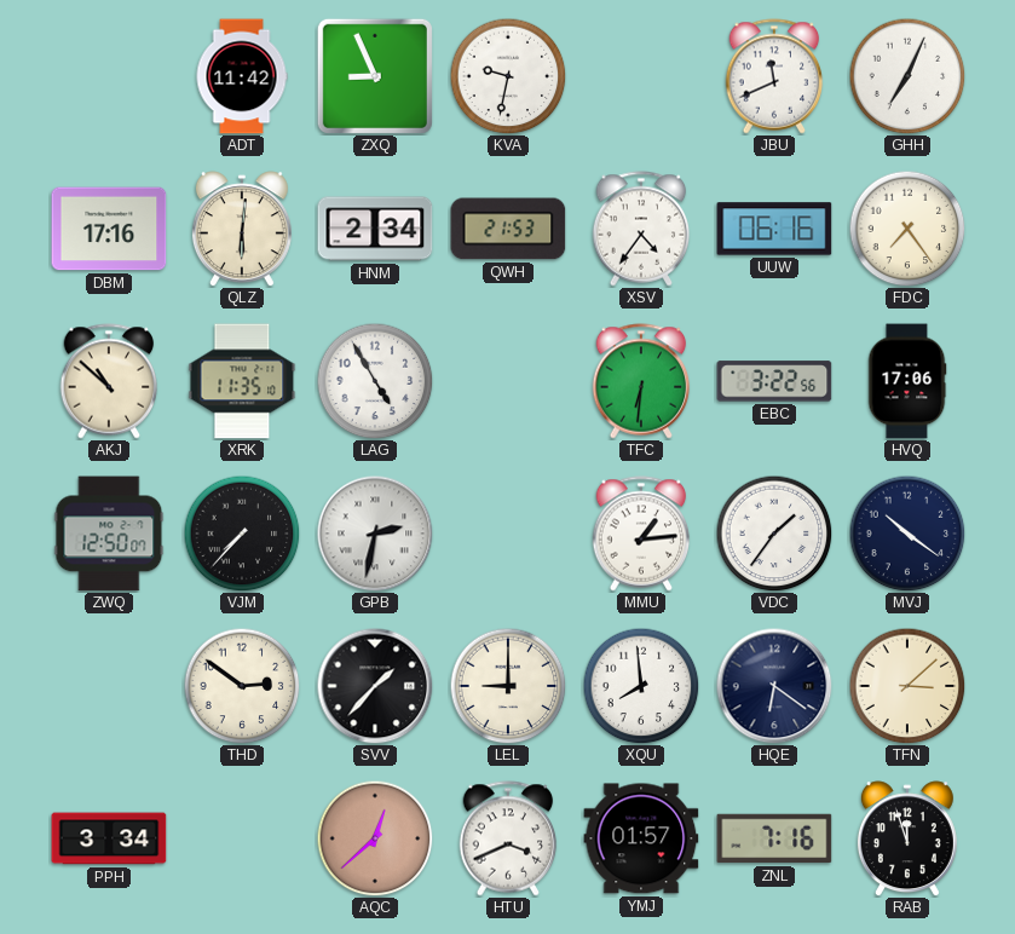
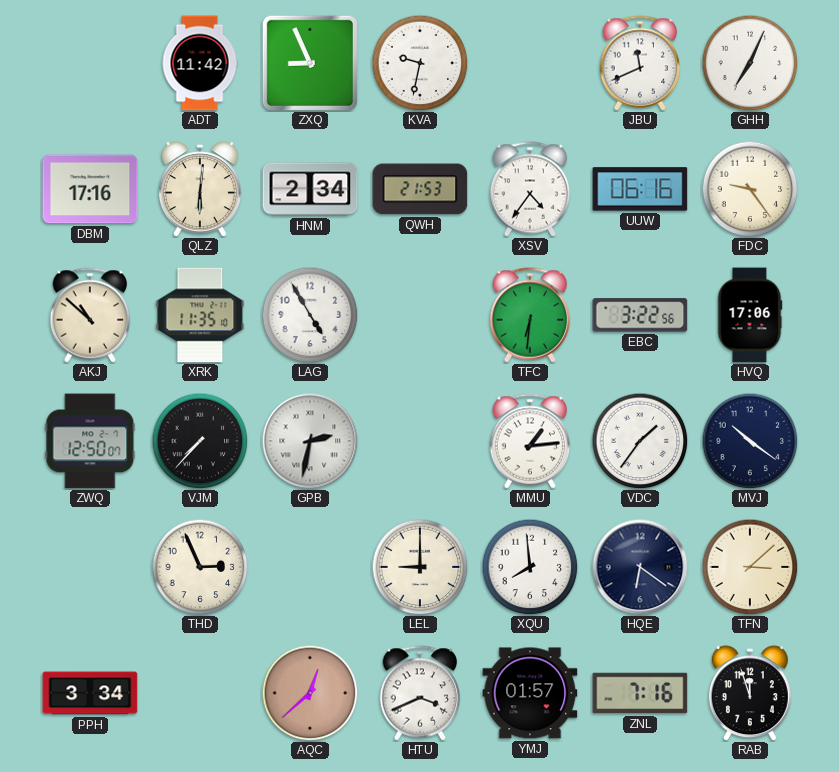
FDC: 7:24 -> 9:24
THD: 2:51 -> 2:56
SVV: 1:37 -> none
